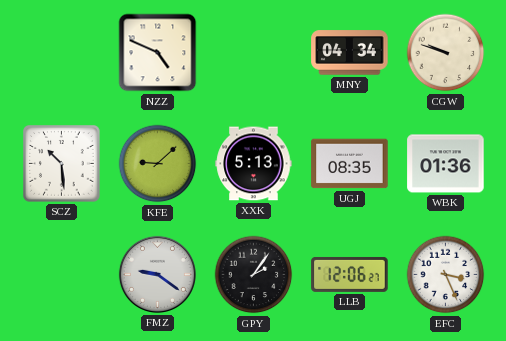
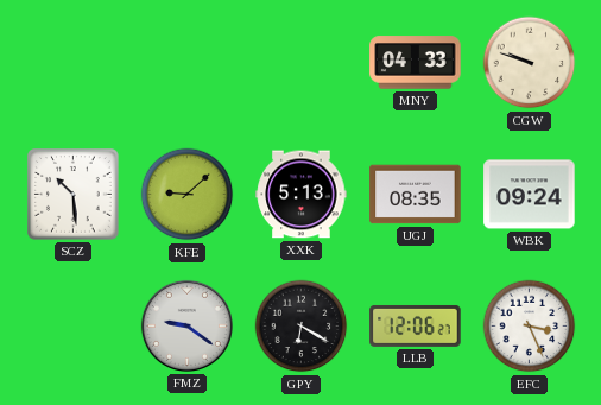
NZZ: 4:49 -> none
MNY: 04:34 -> 04:33
WBK: 01:36 -> 09:24
GPY: 2:06 -> 6:20
